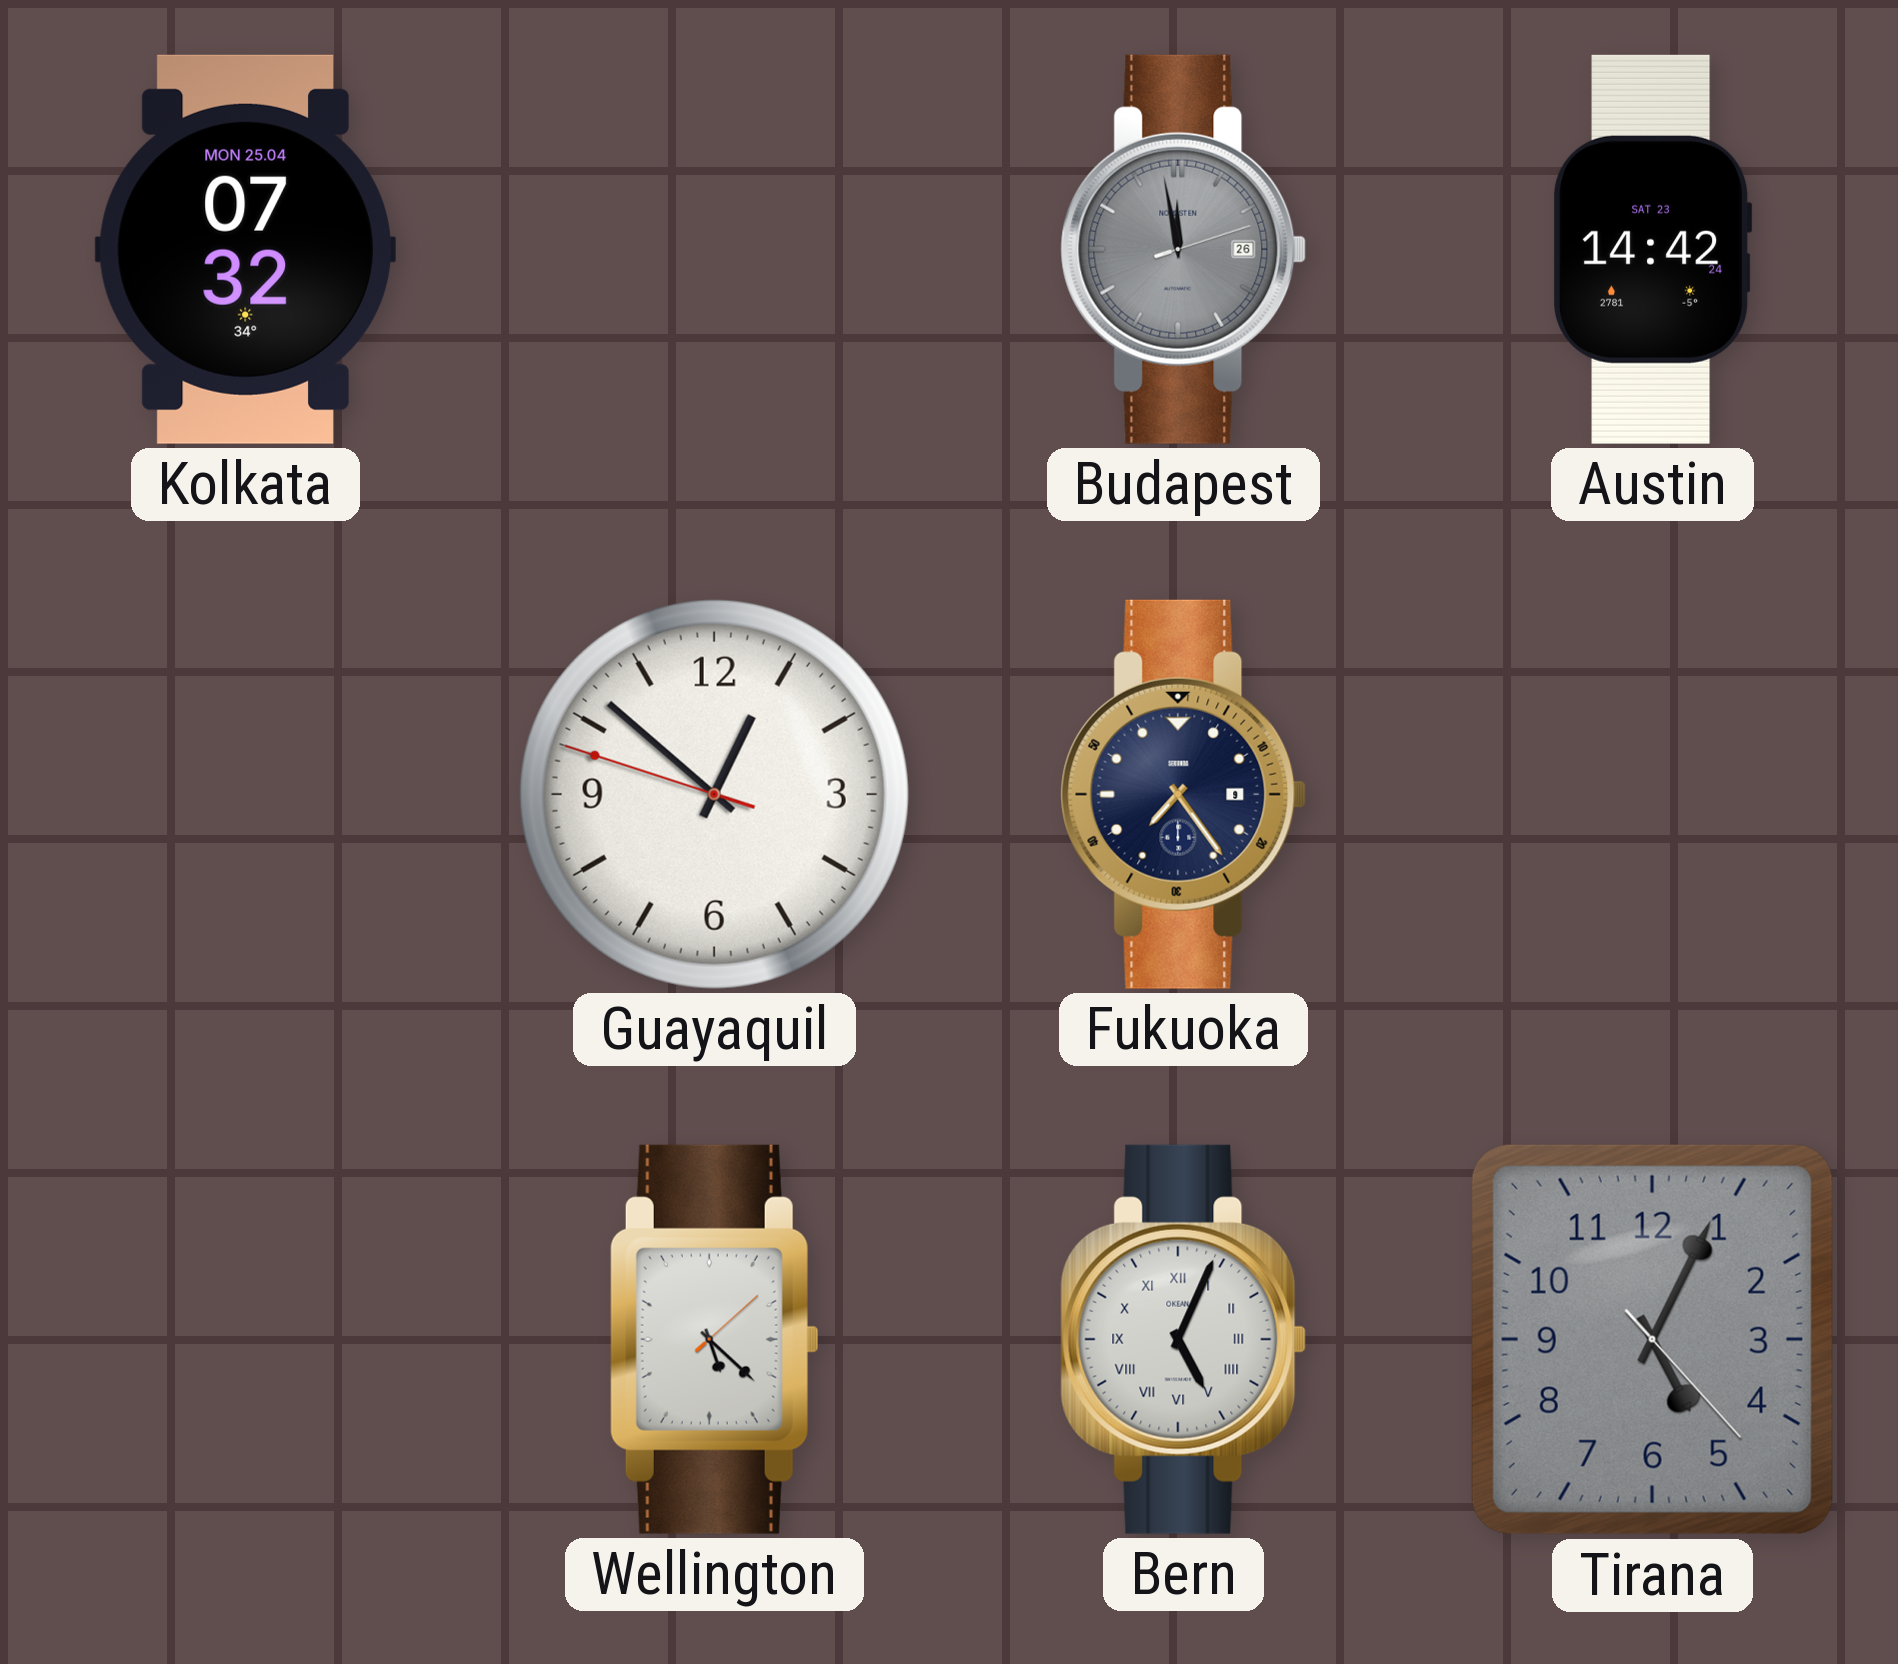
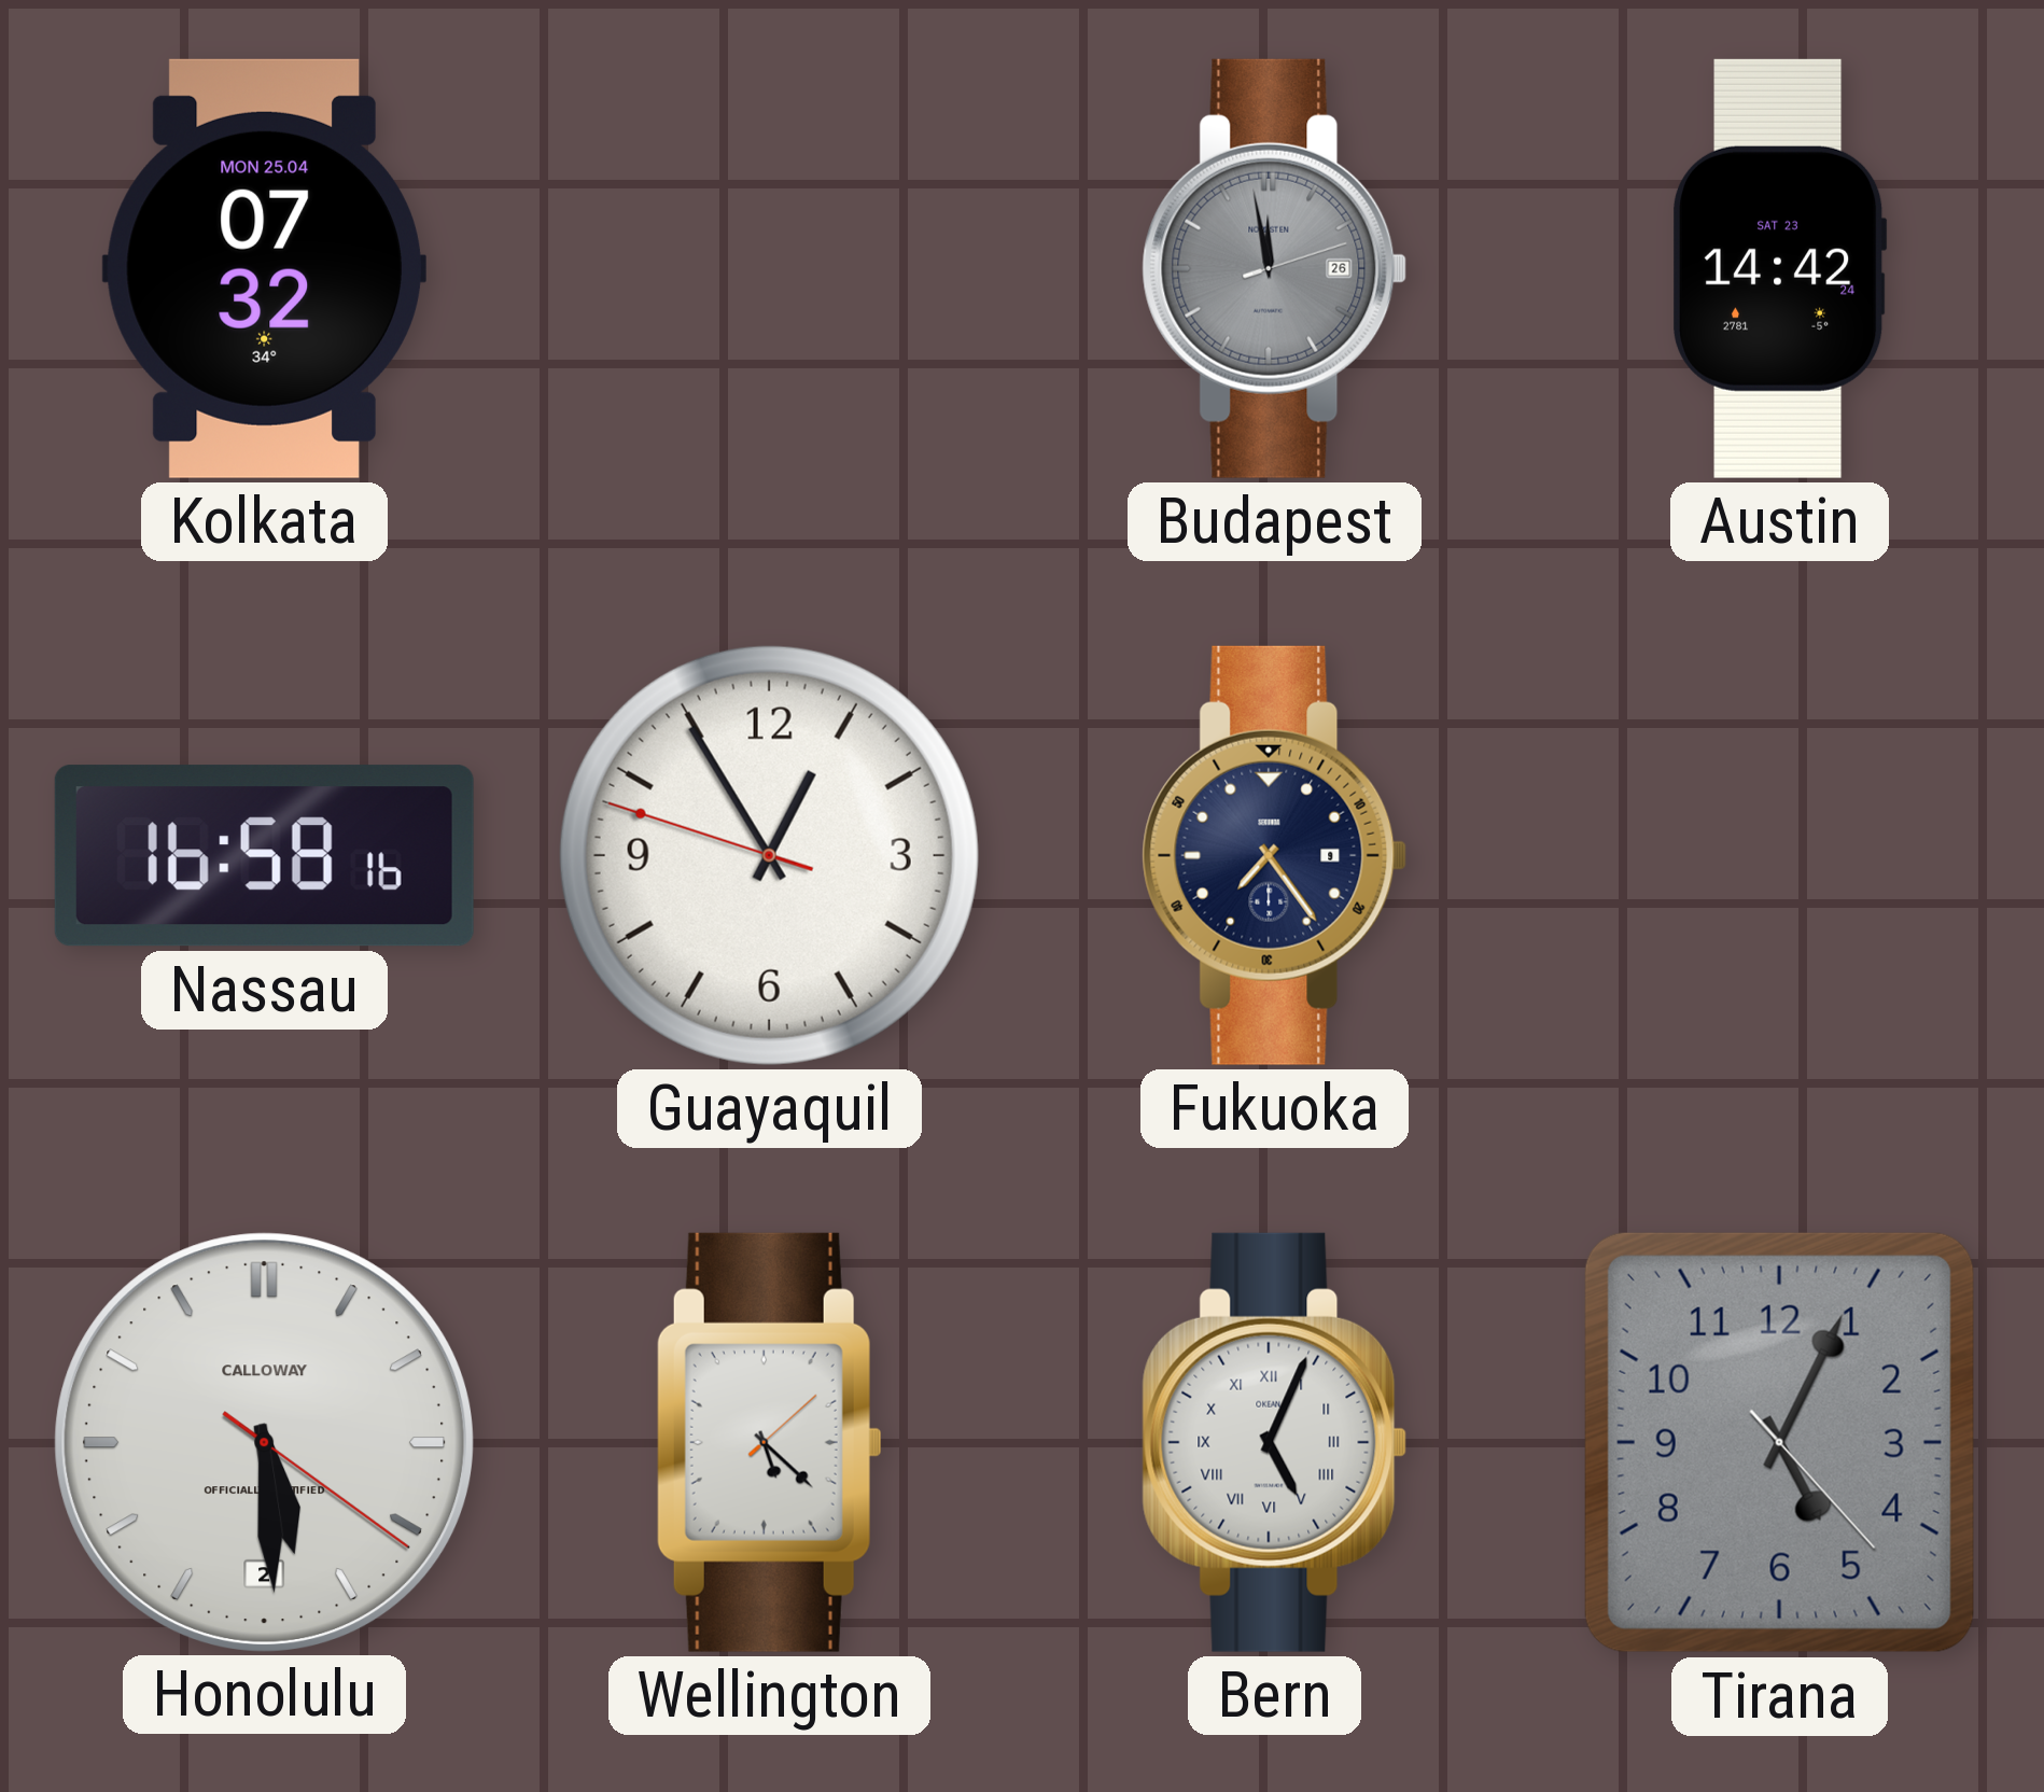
Nassau: none -> 16:58
Guayaquil: 12:51 -> 12:54
Honolulu: none -> 5:29
